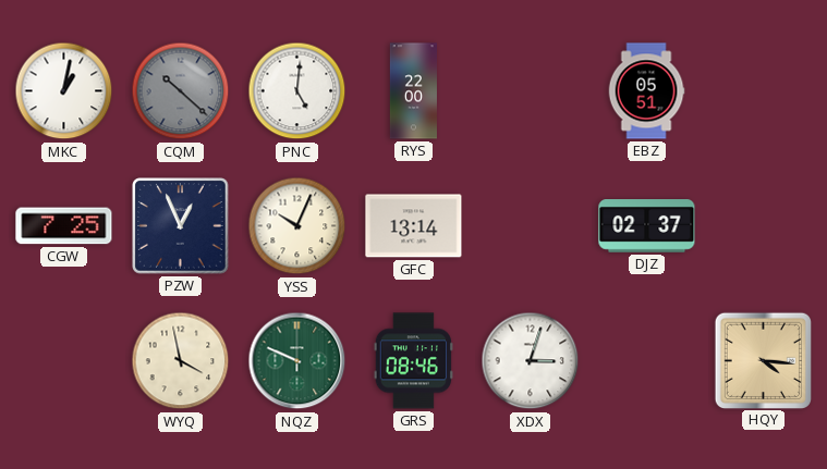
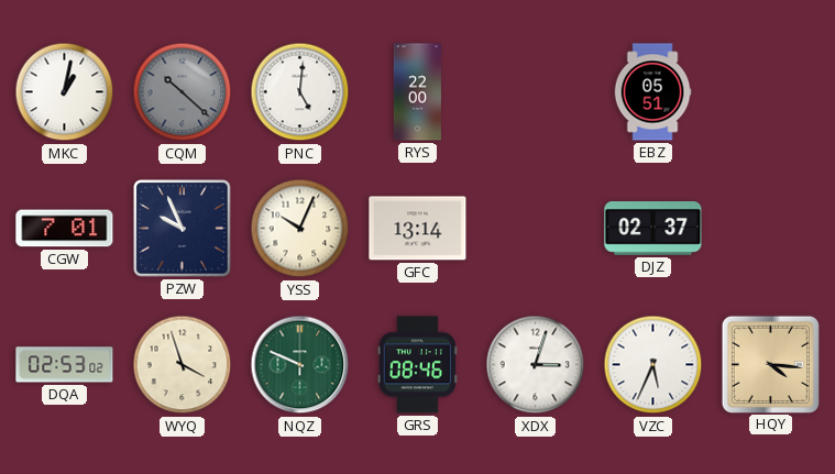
CGW: 7:25 -> 7:01
PZW: 12:56 -> 9:56
DQA: none -> 02:53
WYQ: 3:58 -> 3:57
VZC: none -> 5:34
